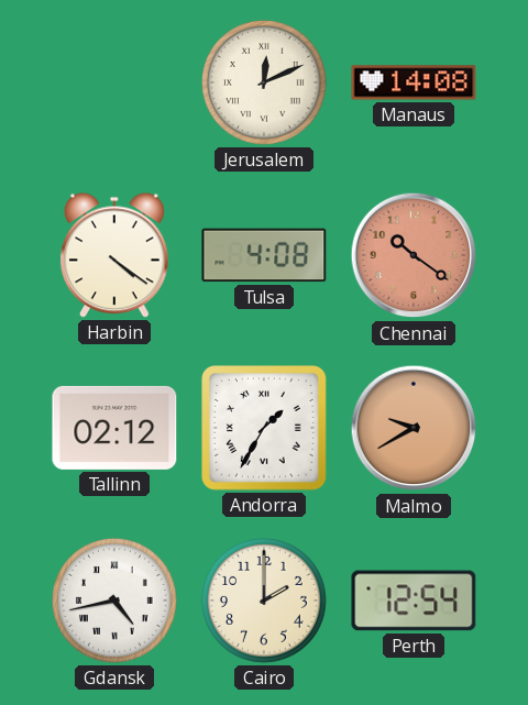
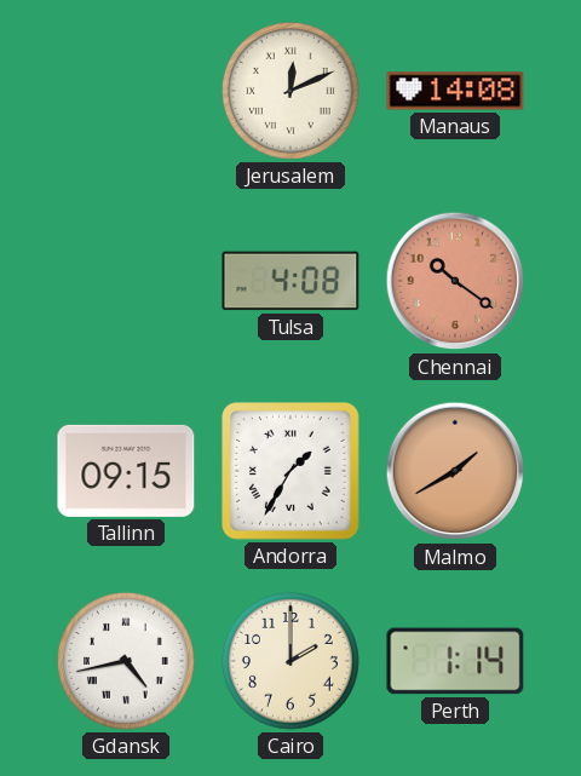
Harbin: 4:21 -> none
Tallinn: 02:12 -> 09:15
Malmo: 9:40 -> 1:40
Perth: 12:54 -> 1:14
